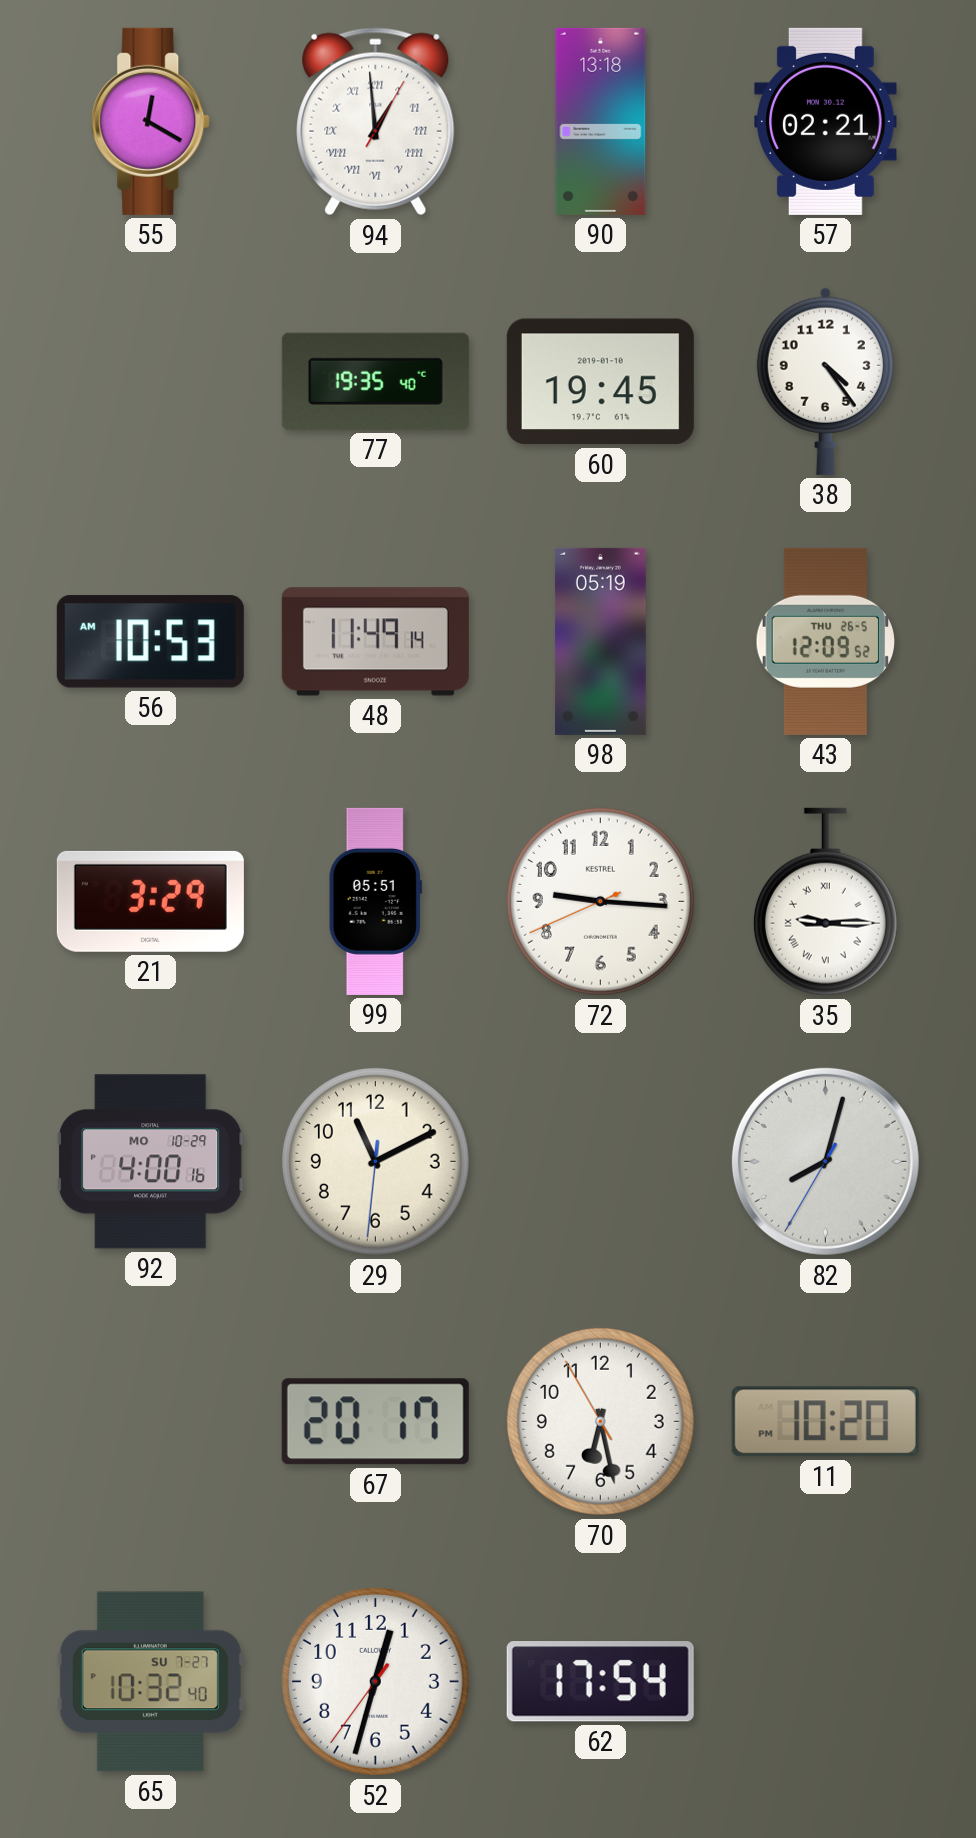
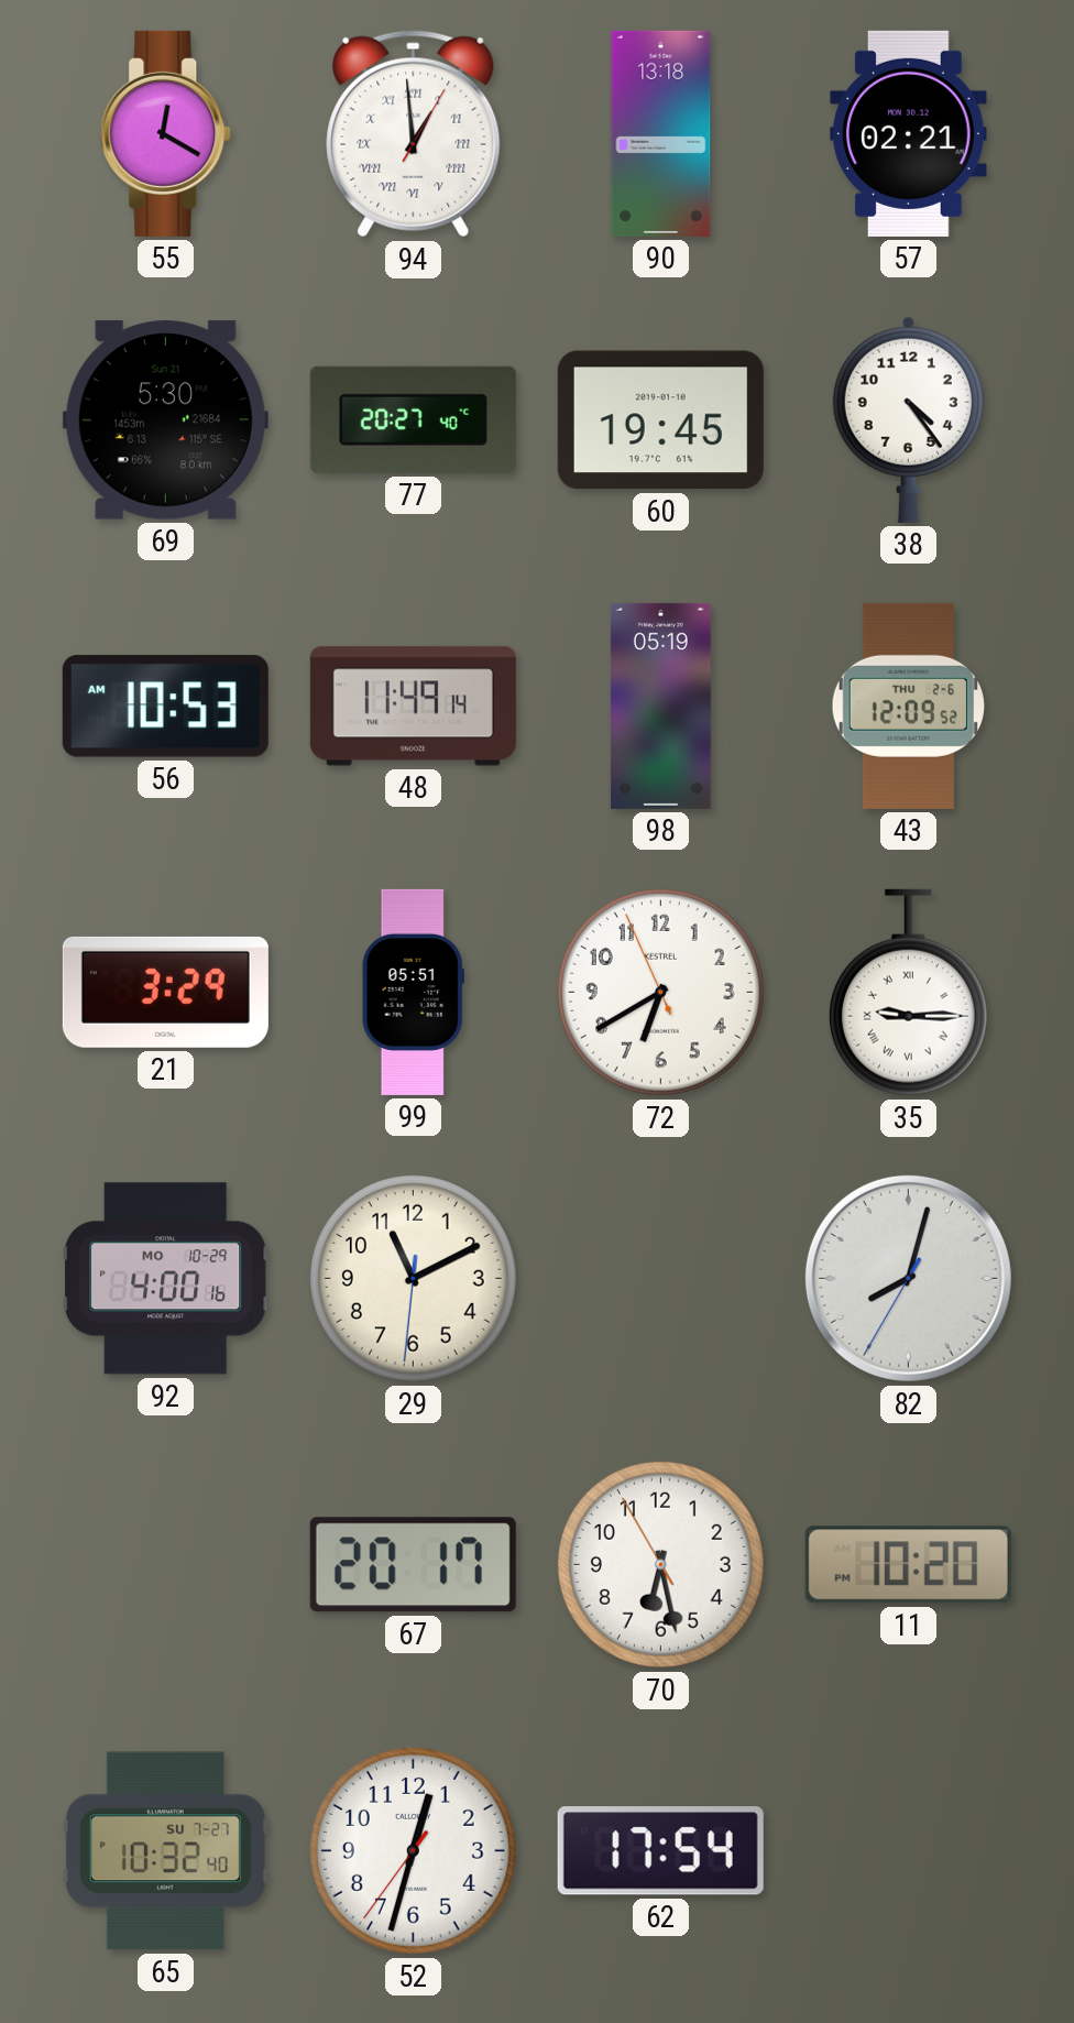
69: none -> 5:30
77: 19:35 -> 20:27
43 date: THU 26-5 -> THU 2-6
72: 9:15 -> 6:39
